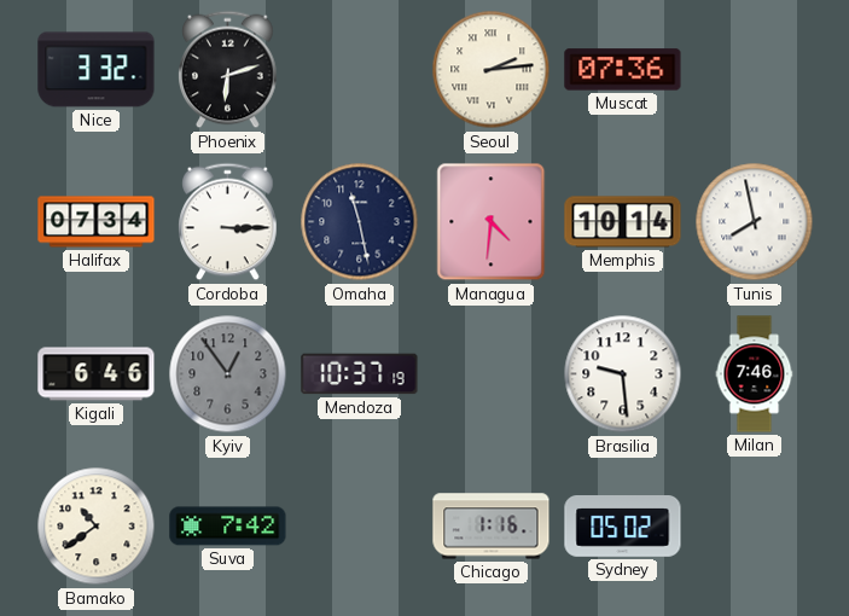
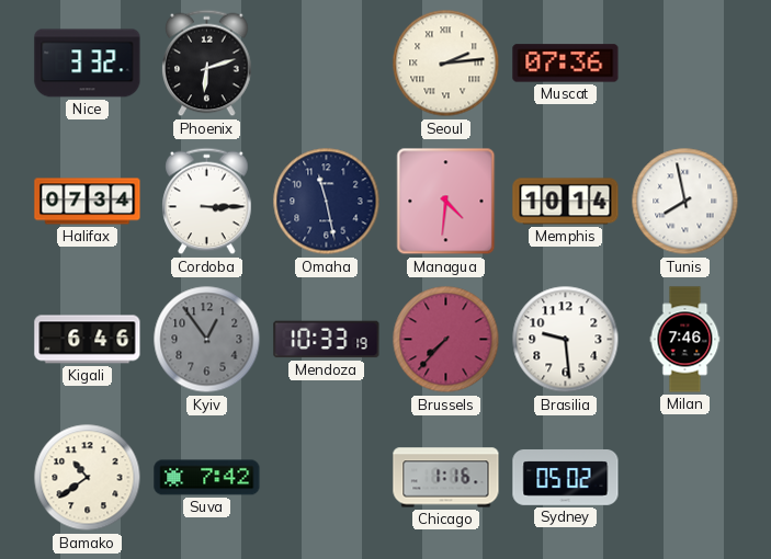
Mendoza: 10:37 -> 10:33
Brussels: none -> 7:37
